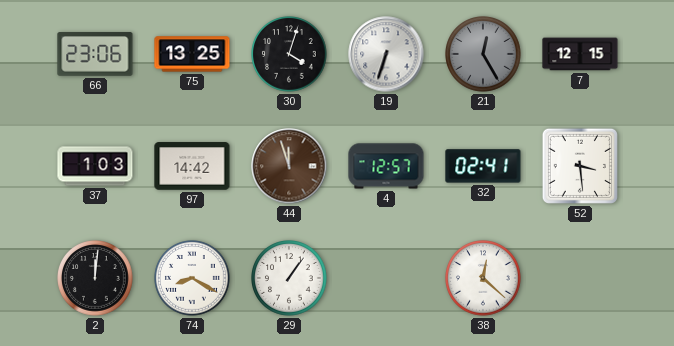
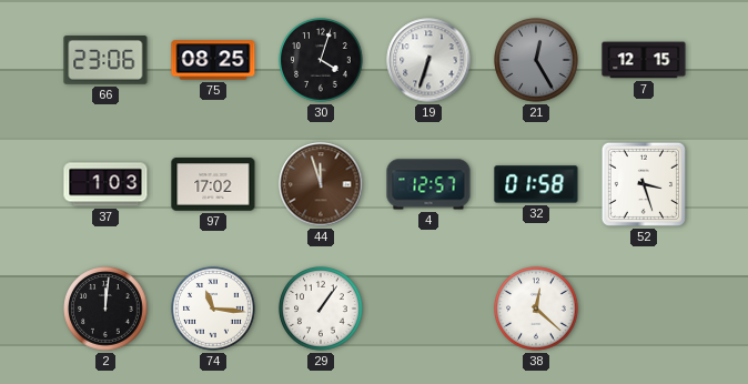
75: 13:25 -> 08:25
97: 14:42 -> 17:02
32: 02:41 -> 01:58
52: 3:29 -> 3:27
74: 8:20 -> 11:16
